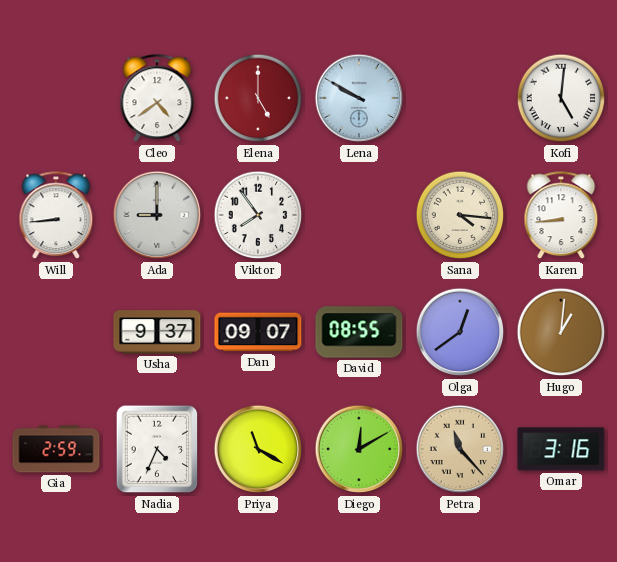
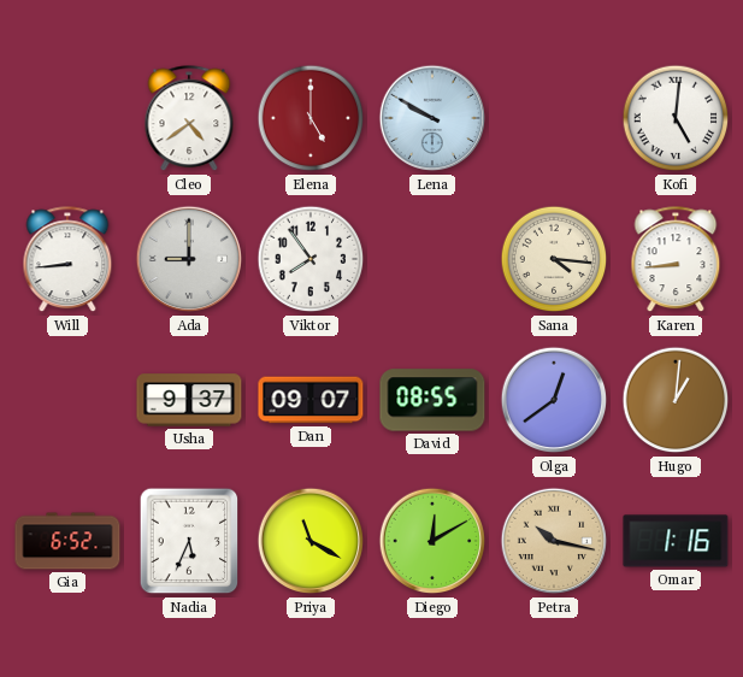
Gia: 2:59 -> 6:52
Nadia: 4:34 -> 5:34
Petra: 11:23 -> 10:17
Omar: 3:16 -> 1:16
